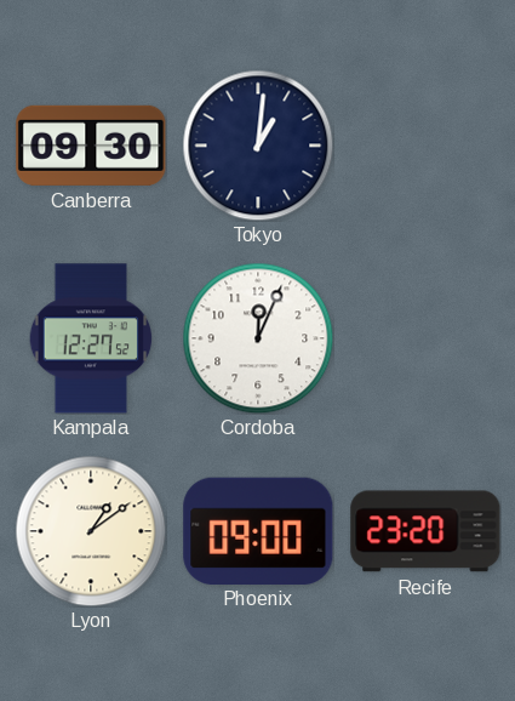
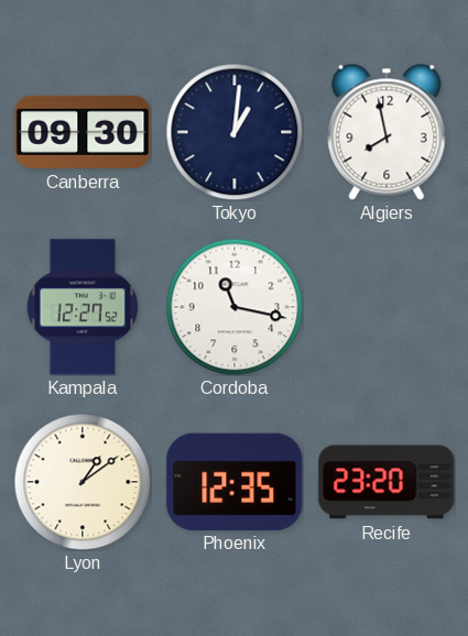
Algiers: none -> 7:58
Cordoba: 12:04 -> 11:17
Phoenix: 09:00 -> 12:35
